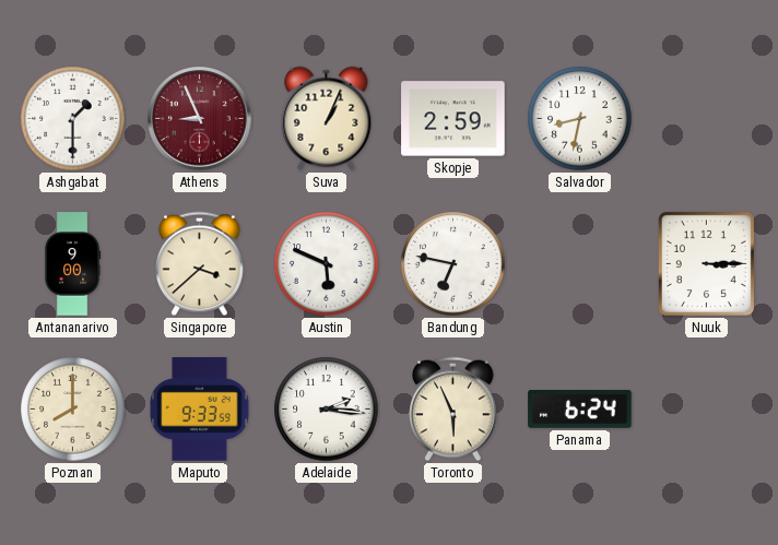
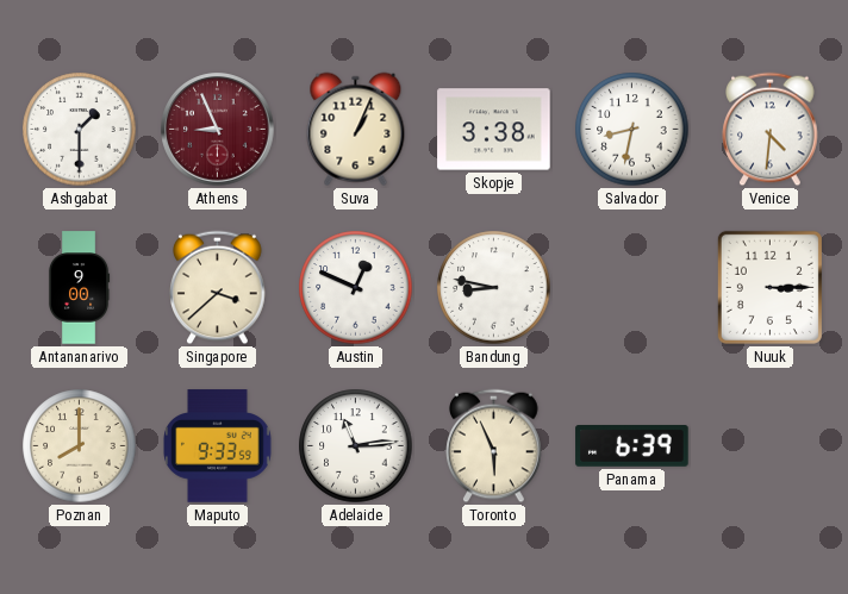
Skopje: 2:59 -> 3:38
Venice: none -> 4:31
Austin: 5:49 -> 12:49
Bandung: 6:47 -> 8:47
Adelaide: 2:16 -> 11:14
Panama: 6:24 -> 6:39
